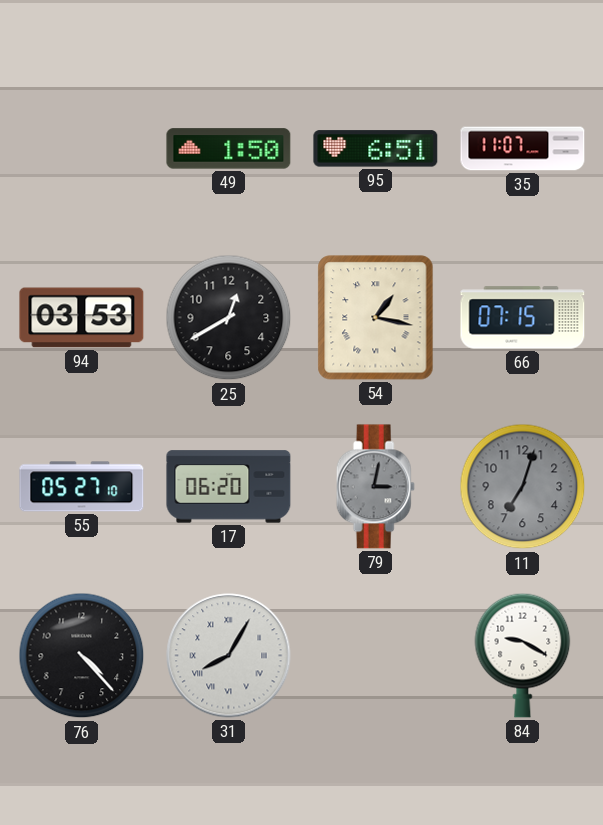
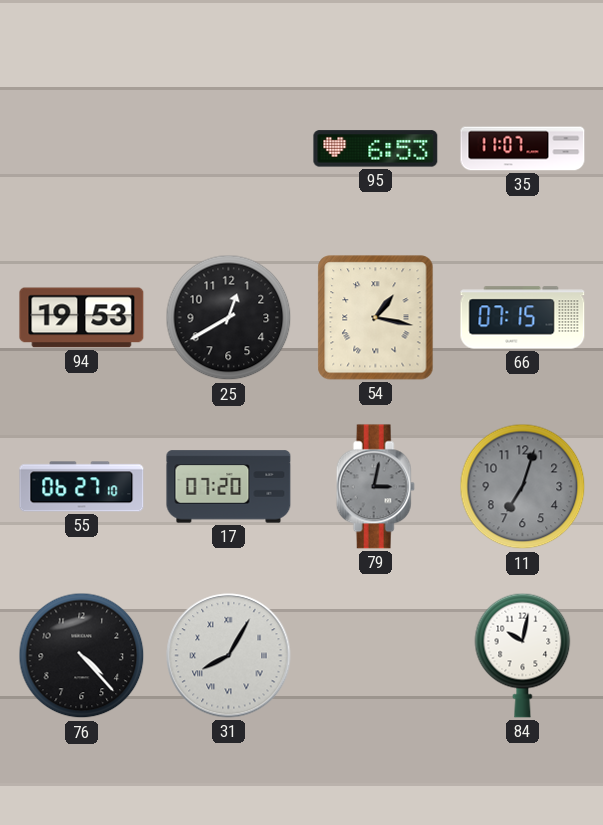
49: 1:50 -> none
95: 6:51 -> 6:53
94: 03:53 -> 19:53
55: 05:27 -> 06:27
17: 06:20 -> 07:20
84: 9:20 -> 10:02
